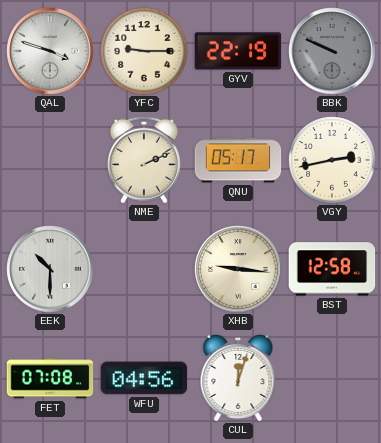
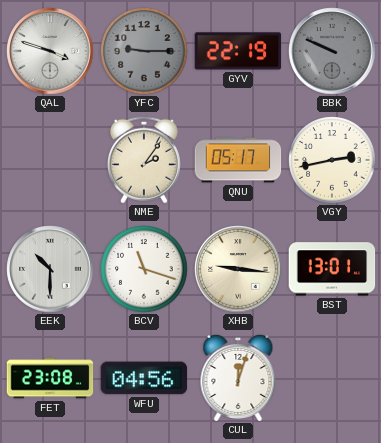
YFC dial: cream -> grey
NME: 2:11 -> 2:06
BCV: none -> 11:18
BST: 12:58 -> 13:01
FET: 07:08 -> 23:08
